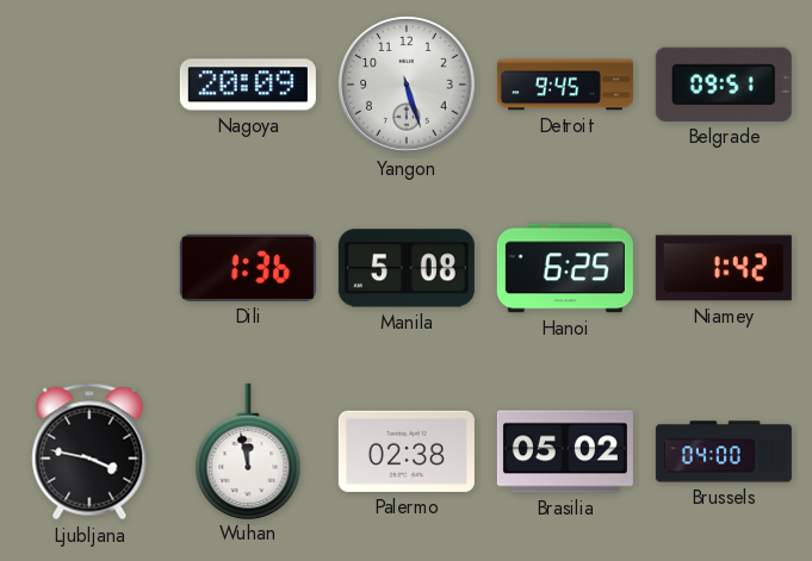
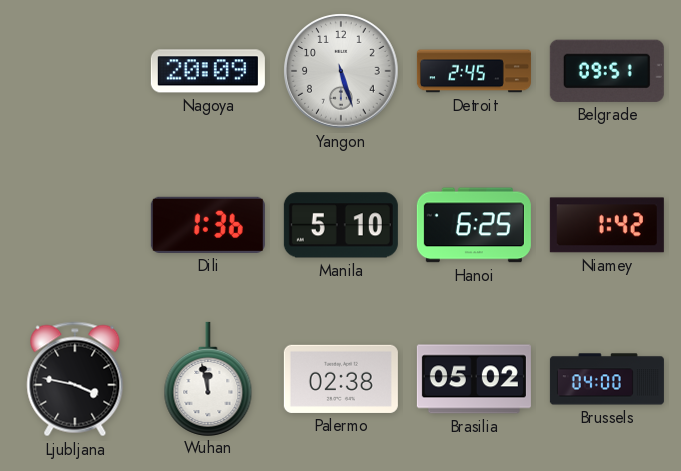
Detroit: 9:45 -> 2:45
Manila: 5:08 -> 5:10
